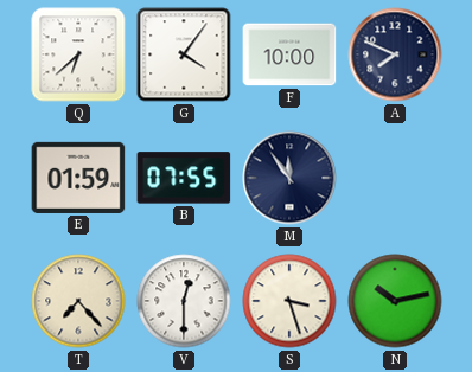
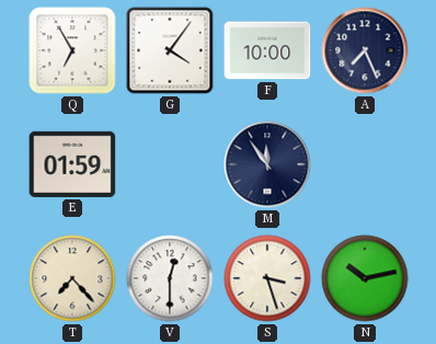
Q: 6:38 -> 6:55
A: 7:49 -> 7:26
B: 07:55 -> none
